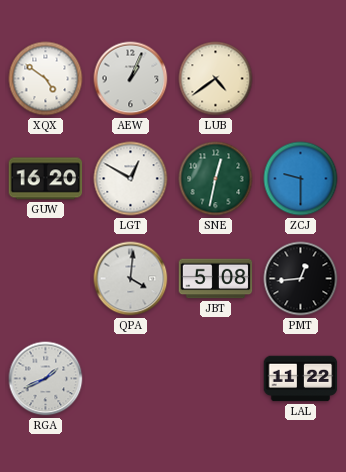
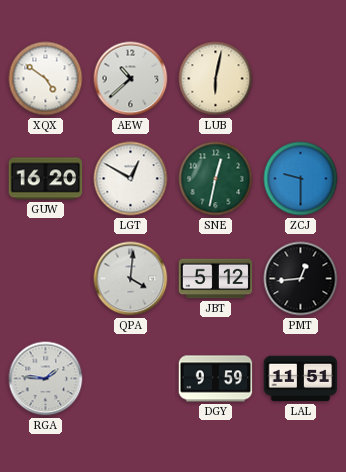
AEW: 1:04 -> 10:38
LUB: 4:39 -> 6:02
JBT: 5:08 -> 5:12
RGA: 1:41 -> 1:46
DGY: none -> 9:59
LAL: 11:22 -> 11:51
